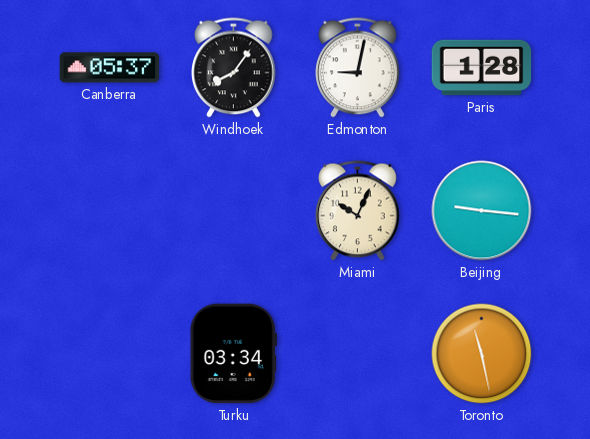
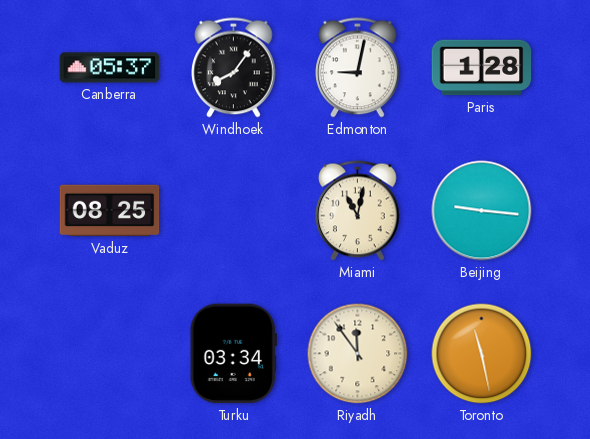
Vaduz: none -> 08:25
Miami: 10:04 -> 11:02
Riyadh: none -> 11:54
